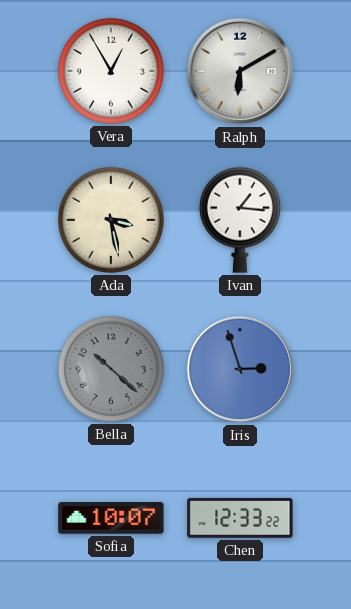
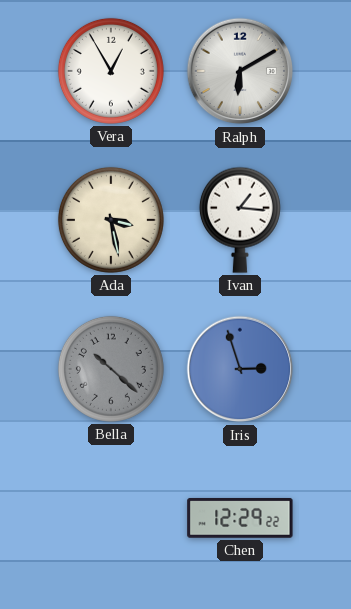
Sofia: 10:07 -> none
Chen: 12:33 -> 12:29
